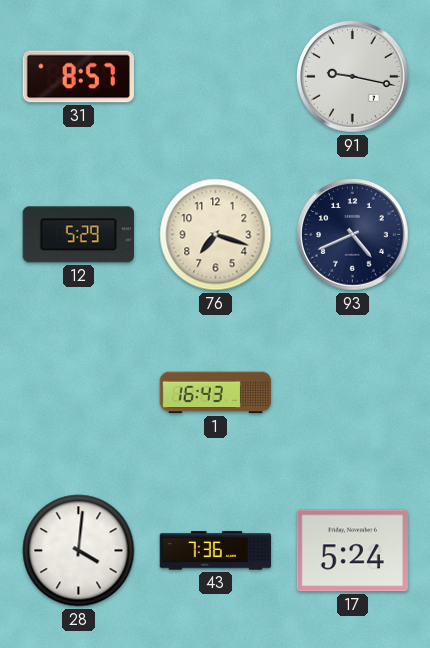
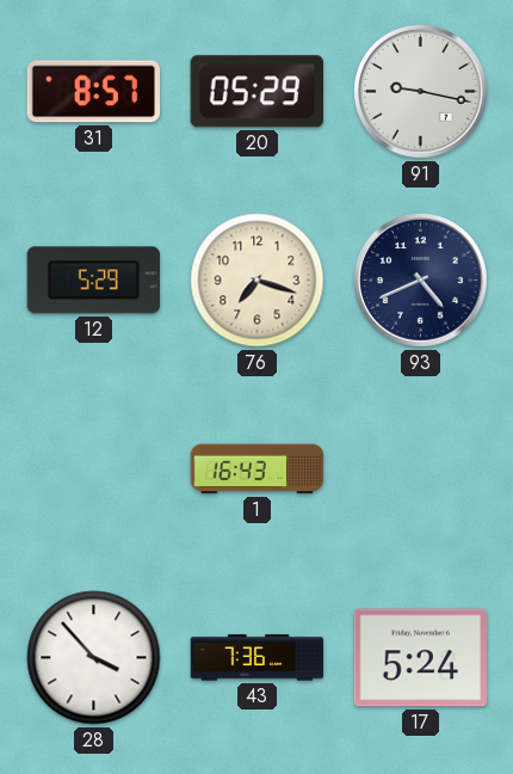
20: none -> 05:29
28: 4:01 -> 3:53
